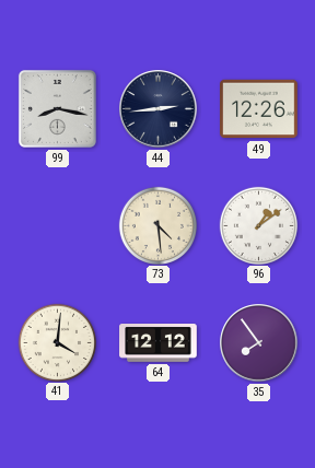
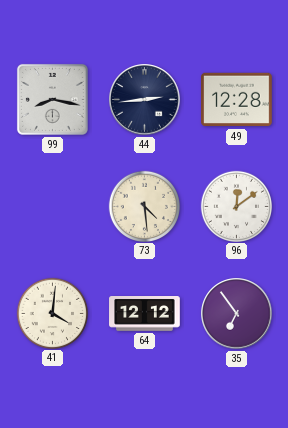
49: 12:26 -> 12:28
96: 1:09 -> 12:09
35: 7:54 -> 6:54
